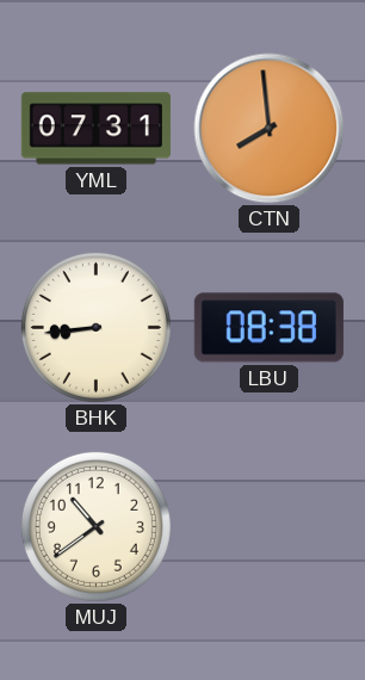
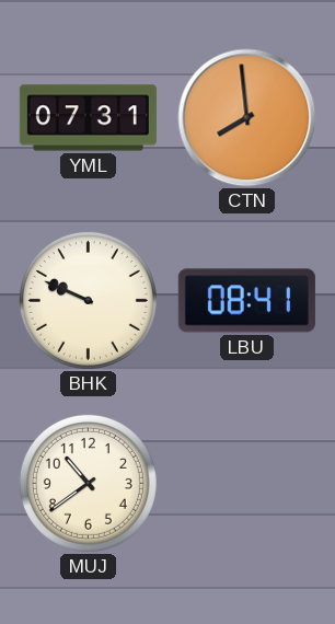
BHK: 8:44 -> 9:49
LBU: 08:38 -> 08:41
